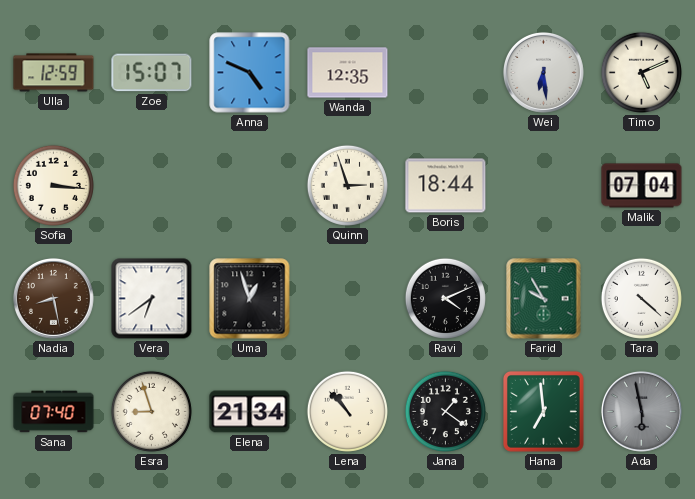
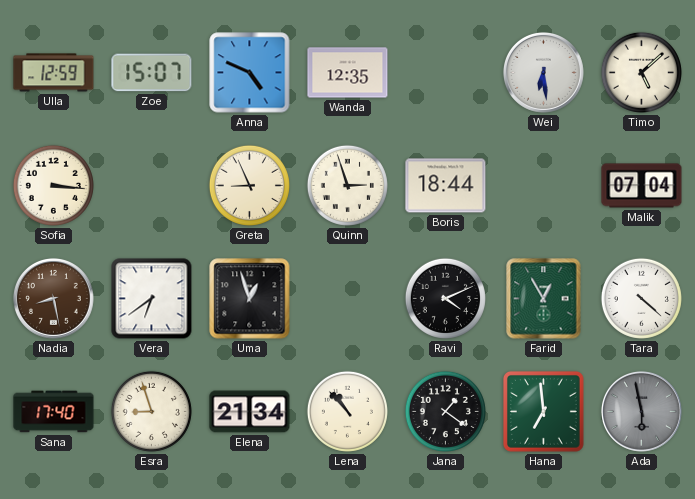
Timo: 5:11 -> 5:08
Greta: none -> 8:56
Farid: 9:55 -> 12:55
Sana: 07:40 -> 17:40
